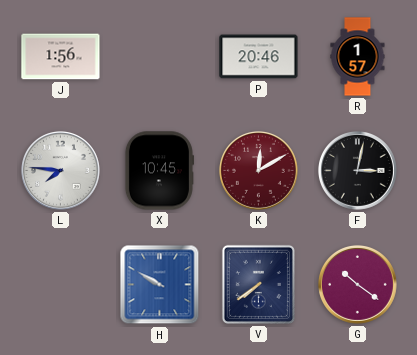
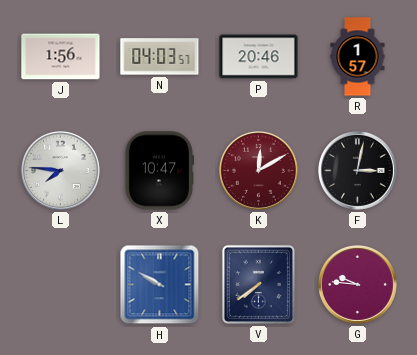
N: none -> 04:03
X: 10:45 -> 10:47
G: 10:21 -> 9:46
